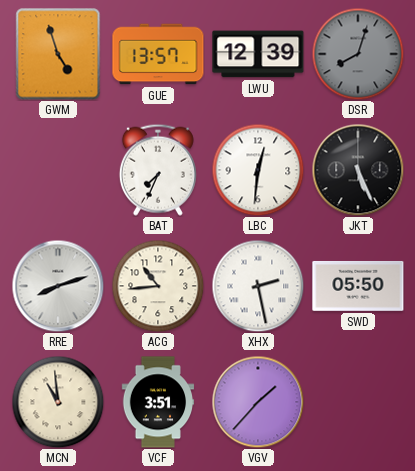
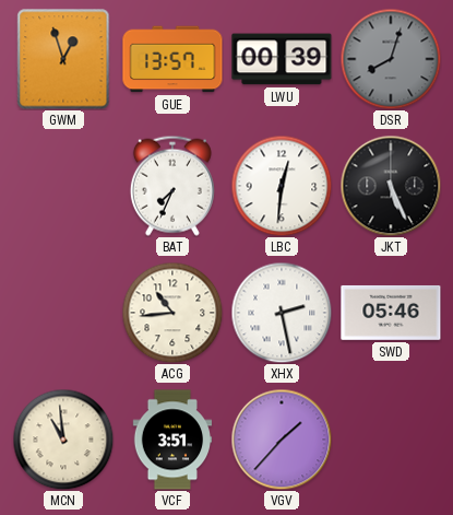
GWM: 4:57 -> 12:57
LWU: 12:39 -> 00:39
RRE: 8:12 -> none
SWD: 05:50 -> 05:46
